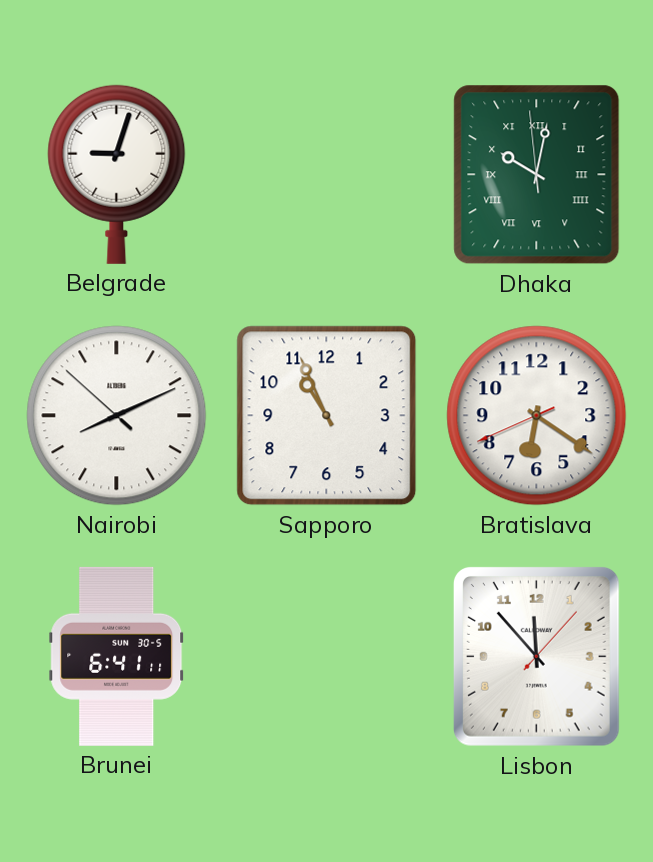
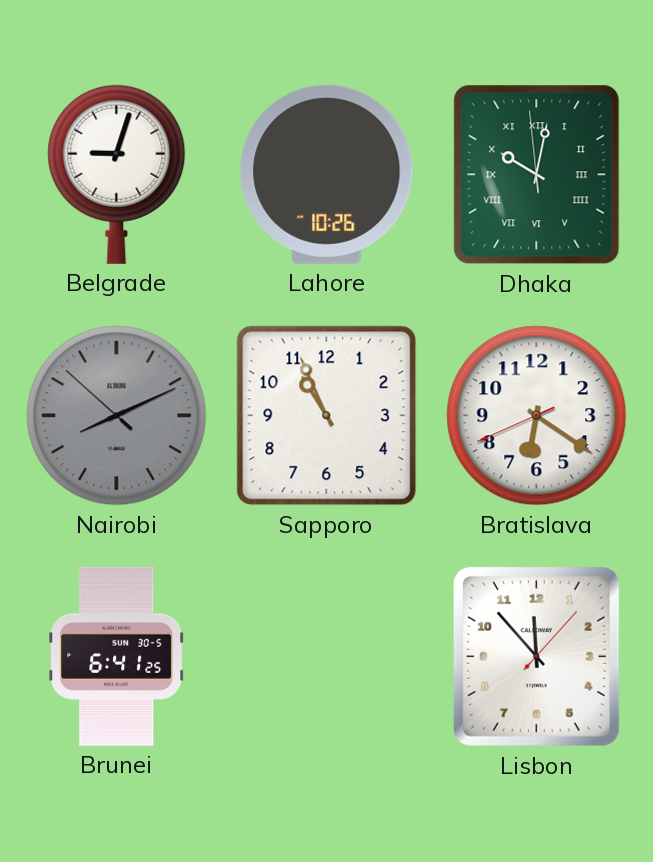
Lahore: none -> 10:26
Nairobi dial: white -> grey
Brunei: 6:41:11 -> 6:41:25
